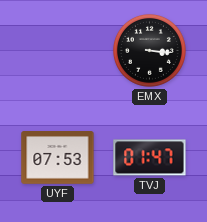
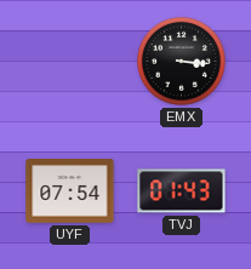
UYF: 07:53 -> 07:54
TVJ: 01:47 -> 01:43
